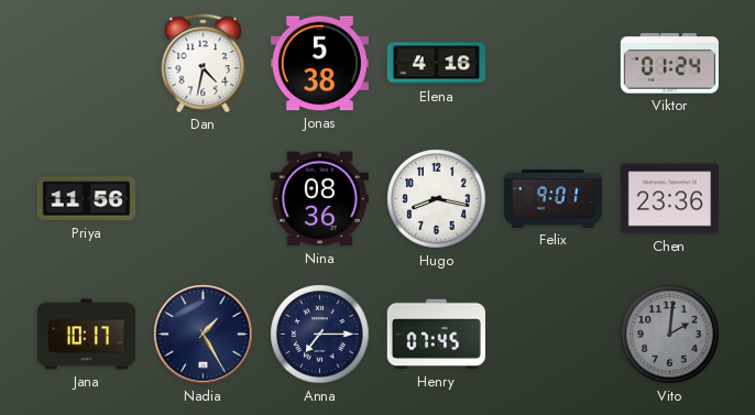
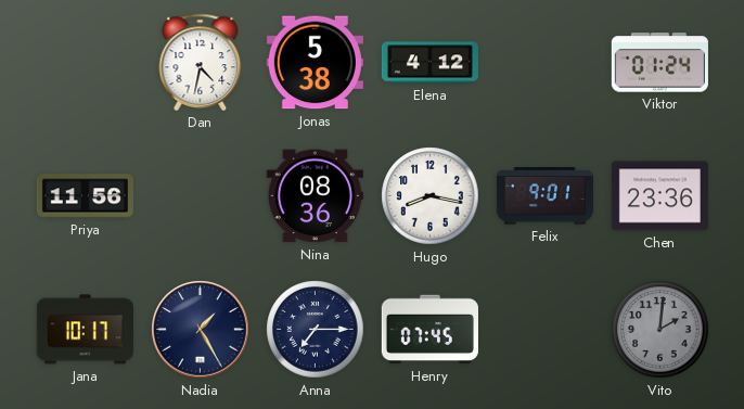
Elena: 4:16 -> 4:12
